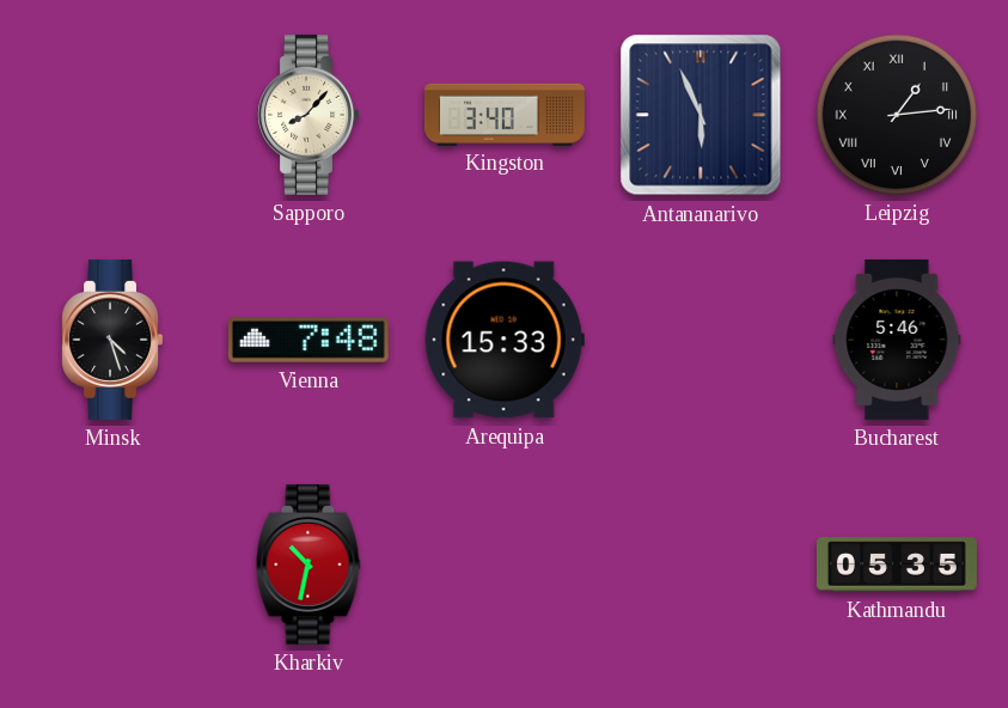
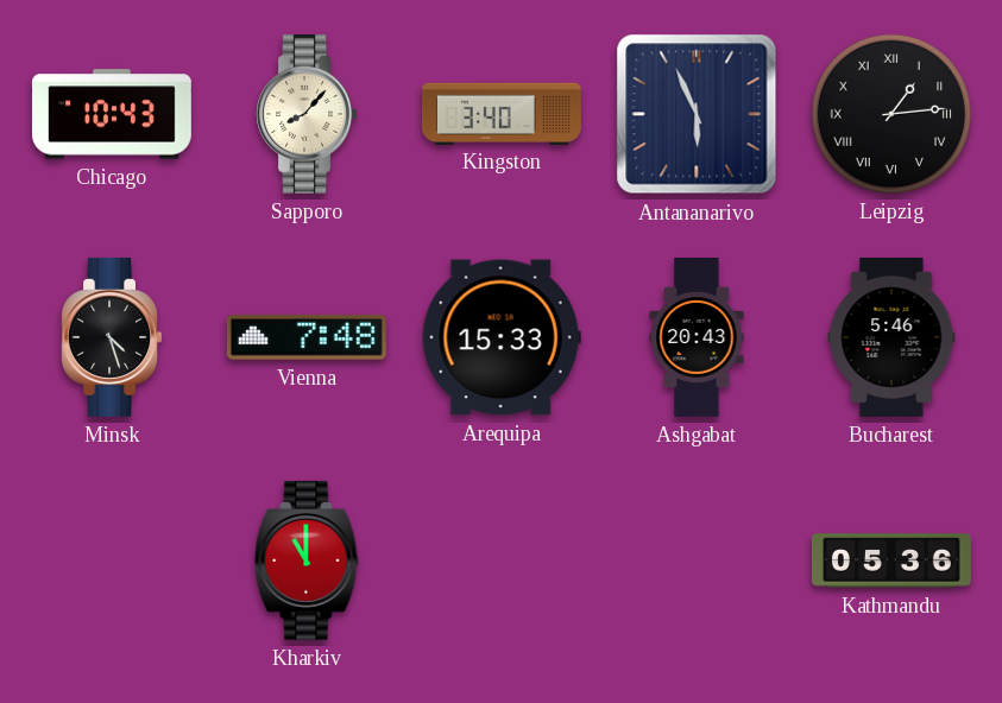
Chicago: none -> 10:43
Ashgabat: none -> 20:43
Kharkiv: 10:32 -> 11:00
Kathmandu: 05:35 -> 05:36
